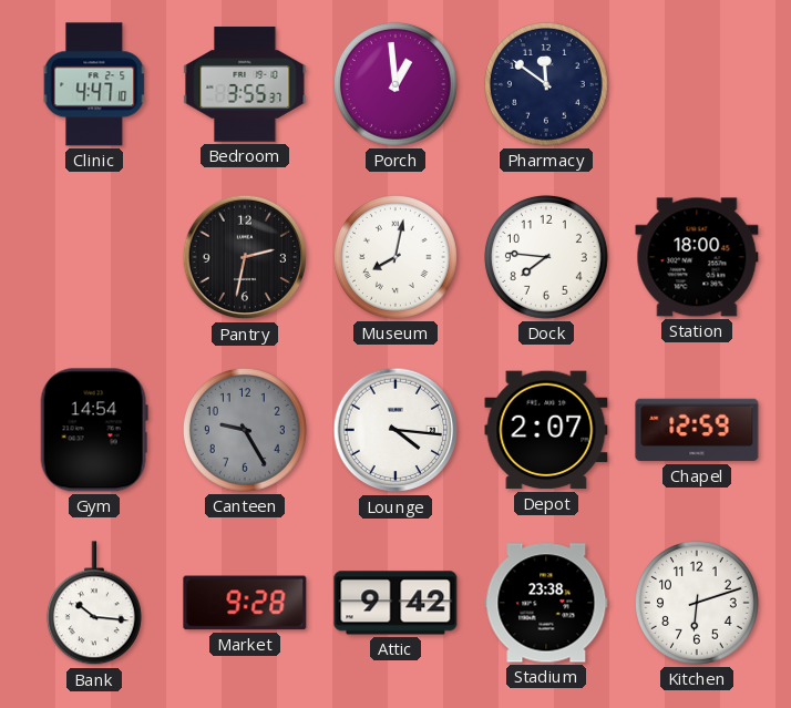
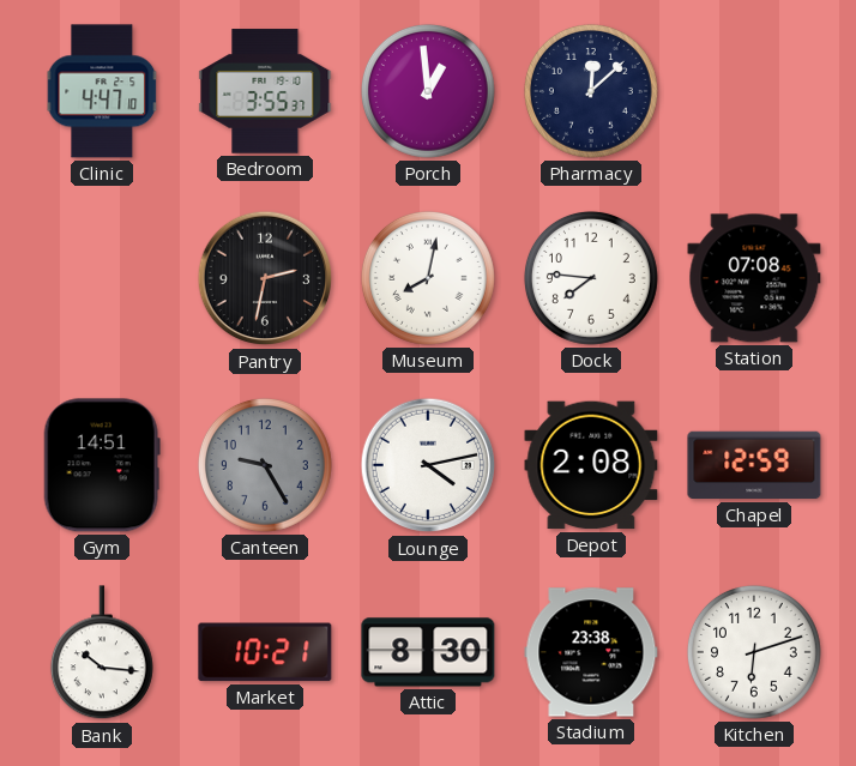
Pharmacy: 11:51 -> 12:08
Station: 18:00 -> 07:08
Gym: 14:54 -> 14:51
Lounge: 4:16 -> 4:13
Depot: 2:07 -> 2:08
Market: 9:28 -> 10:21
Attic: 9:42 -> 8:30
